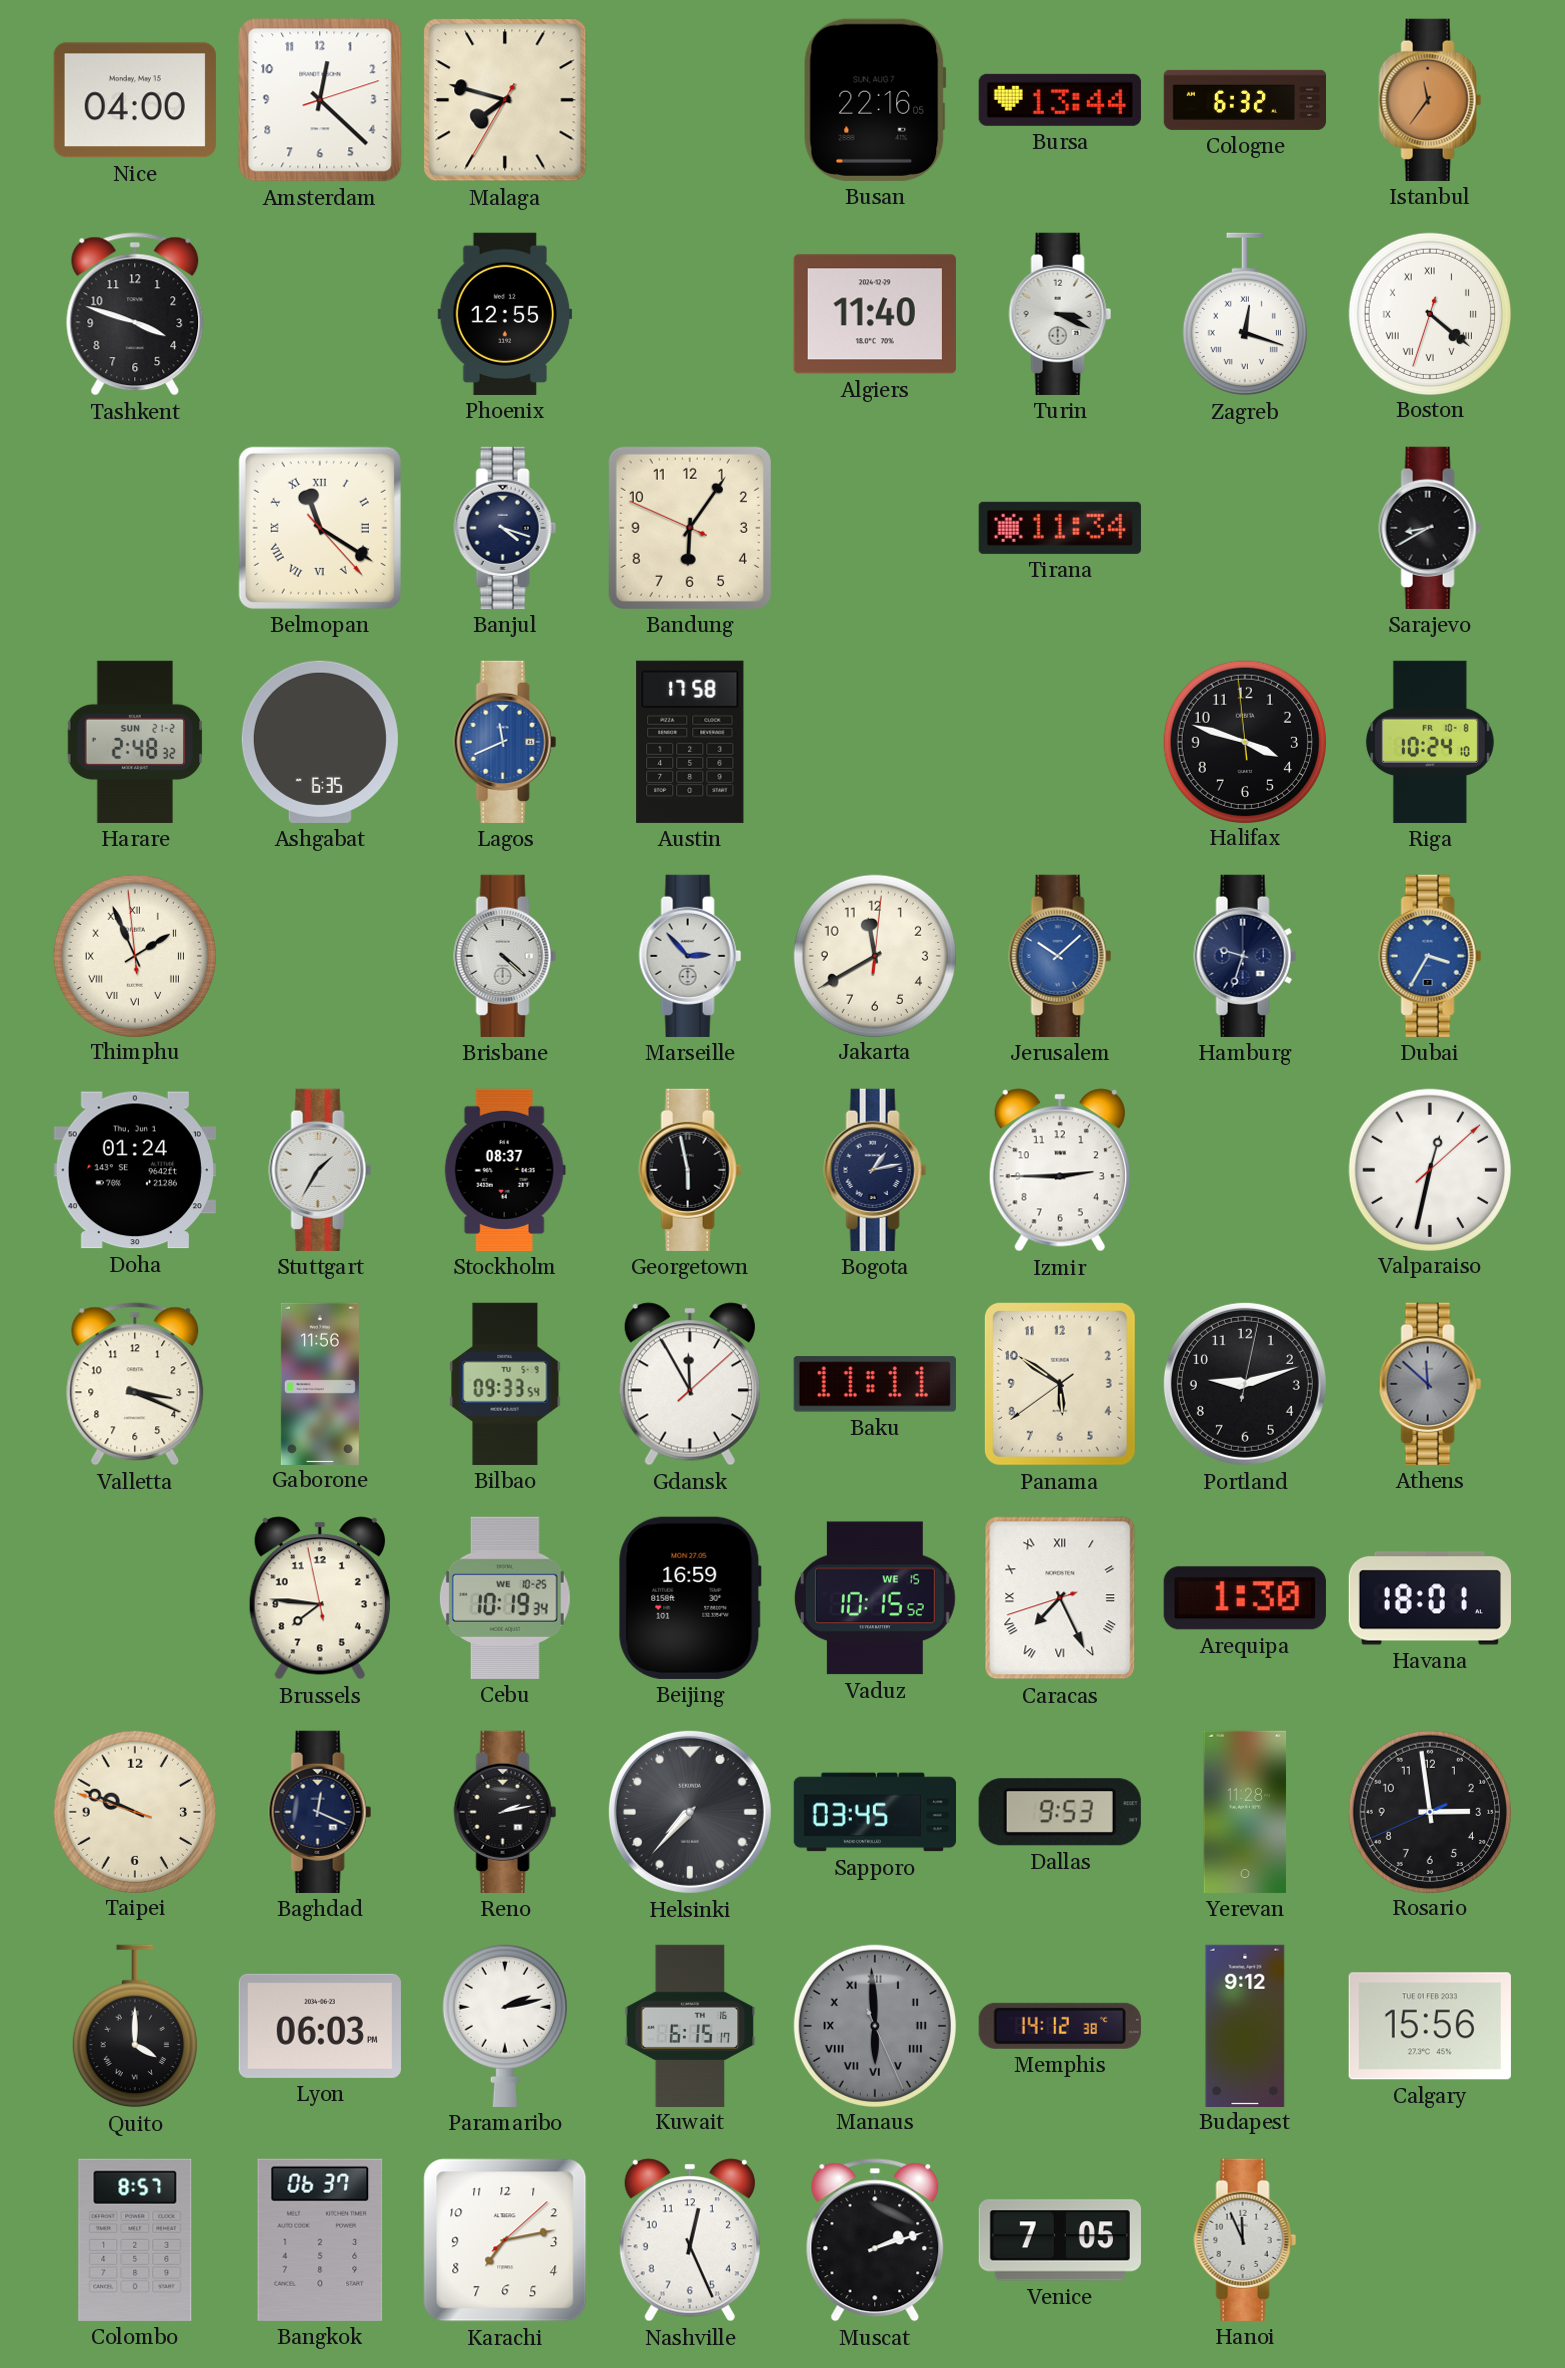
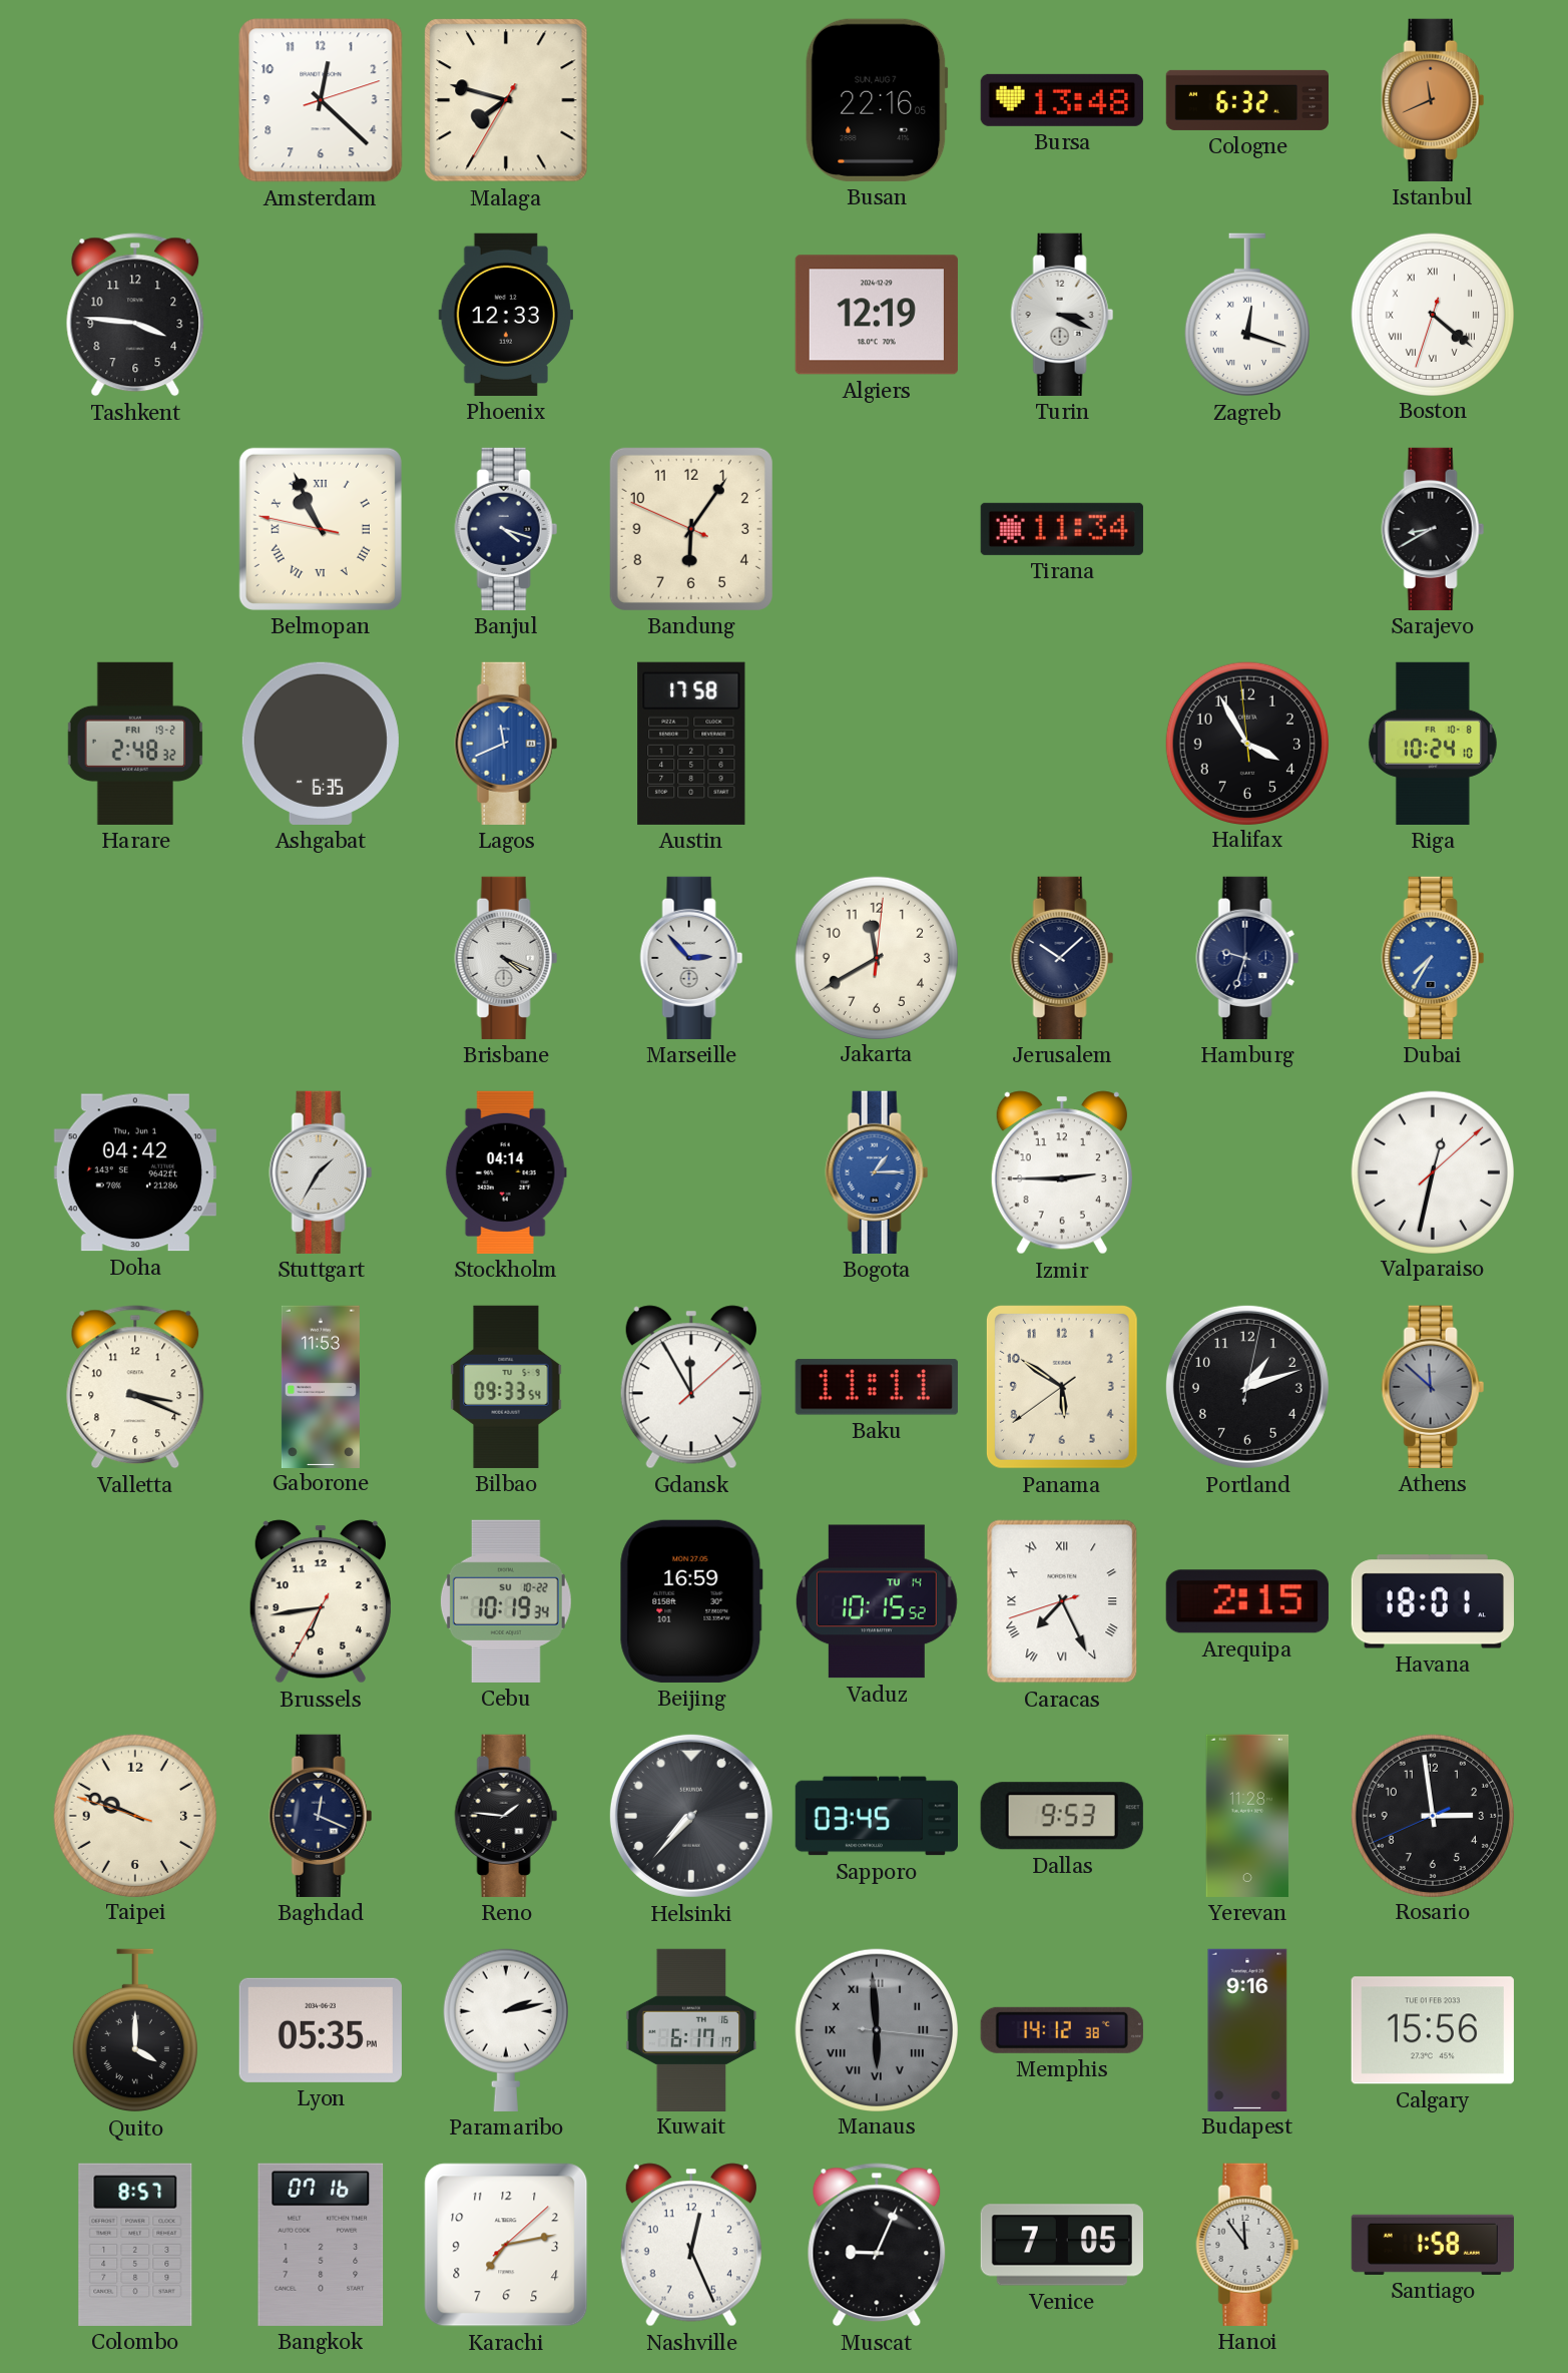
Nice: 04:00 -> none
Bursa: 13:44 -> 13:48
Istanbul: 11:36 -> 11:41
Tashkent: 3:48 -> 3:46
Phoenix: 12:55 -> 12:33
Algiers: 11:40 -> 12:19
Belmopan: 11:20 -> 10:55
Harare date: SUN 21-2 -> FRI 19-2
Halifax: 3:47 -> 3:54
Thimphu: 1:55 -> none
Brisbane: 4:22 -> 4:19
Jerusalem dial: blue -> navy
Dubai: 3:35 -> 7:35
Doha: 01:24 -> 04:42
Stockholm: 08:37 -> 04:14
Georgetown: 5:58 -> none
Bogota: 1:13 -> 1:15
Bogota dial: navy -> blue
Gaborone: 11:56 -> 11:53
Portland: 9:12 -> 1:12
Brussels: 7:45 -> 6:43
Cebu date: WE 10-25 -> SU 10-22
Vaduz date: WE 15 -> TU 14
Arequipa: 1:30 -> 2:15
Reno: 2:13 -> 1:46
Lyon: 06:03 -> 05:35
Kuwait: 6:15 -> 6:17
Manaus: 5:59:26 -> 5:59:16
Budapest: 9:12 -> 9:16
Bangkok: 06:37 -> 07:16
Muscat: 2:12 -> 9:04
Hanoi: 11:56 -> 11:54
Santiago: none -> 1:58
